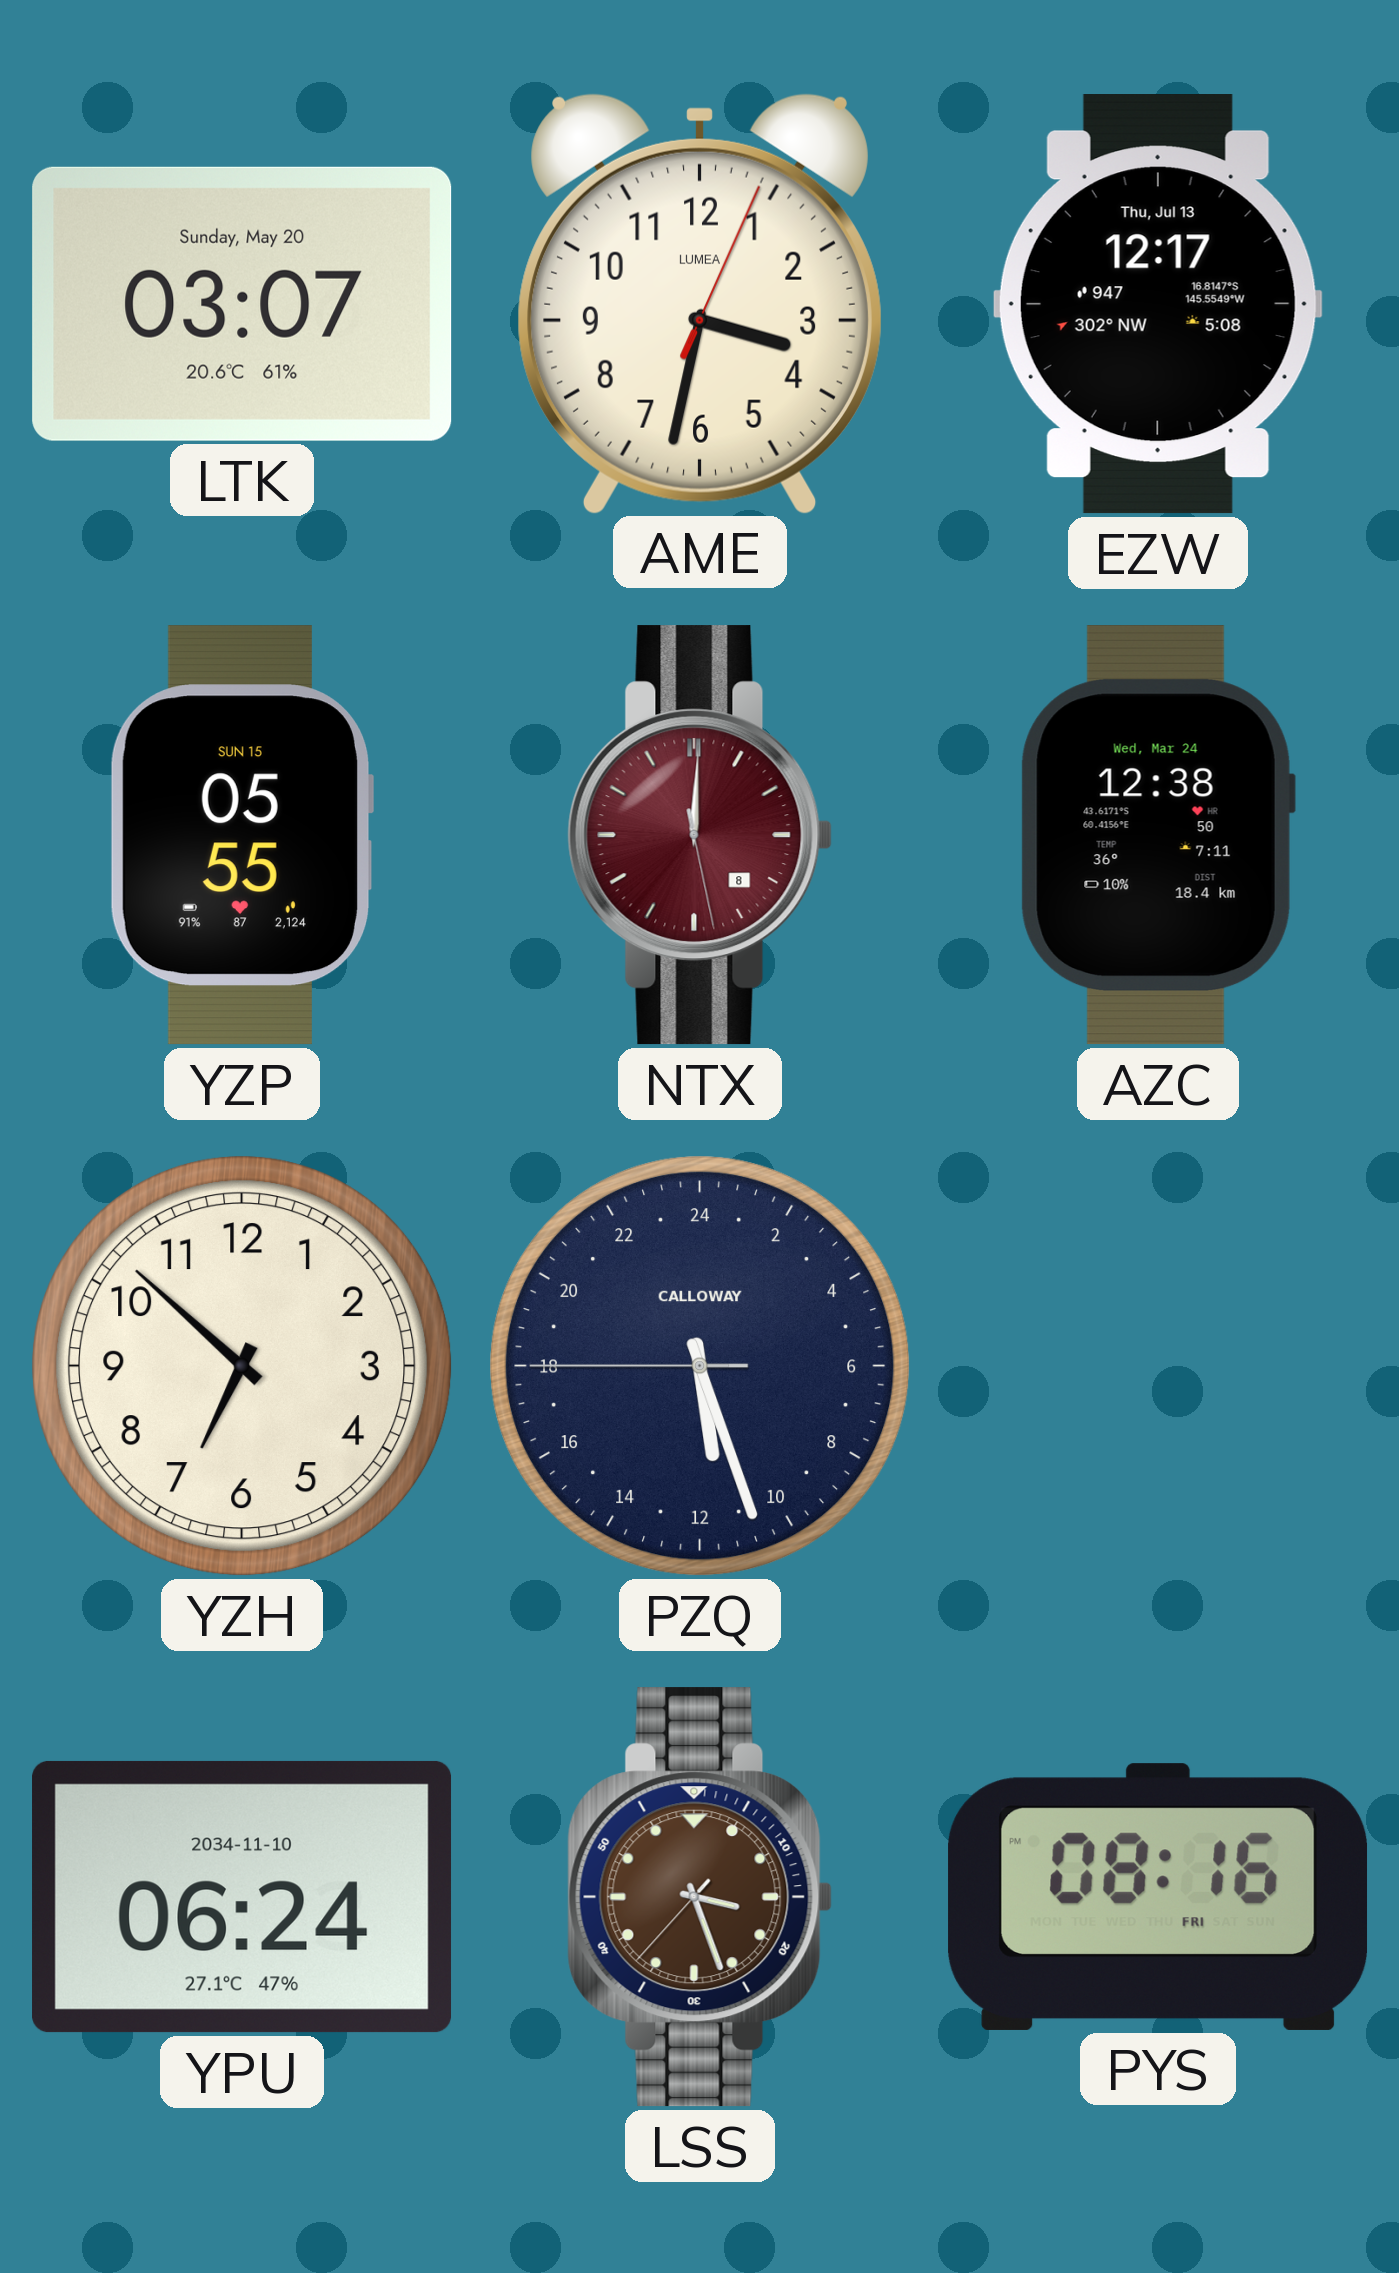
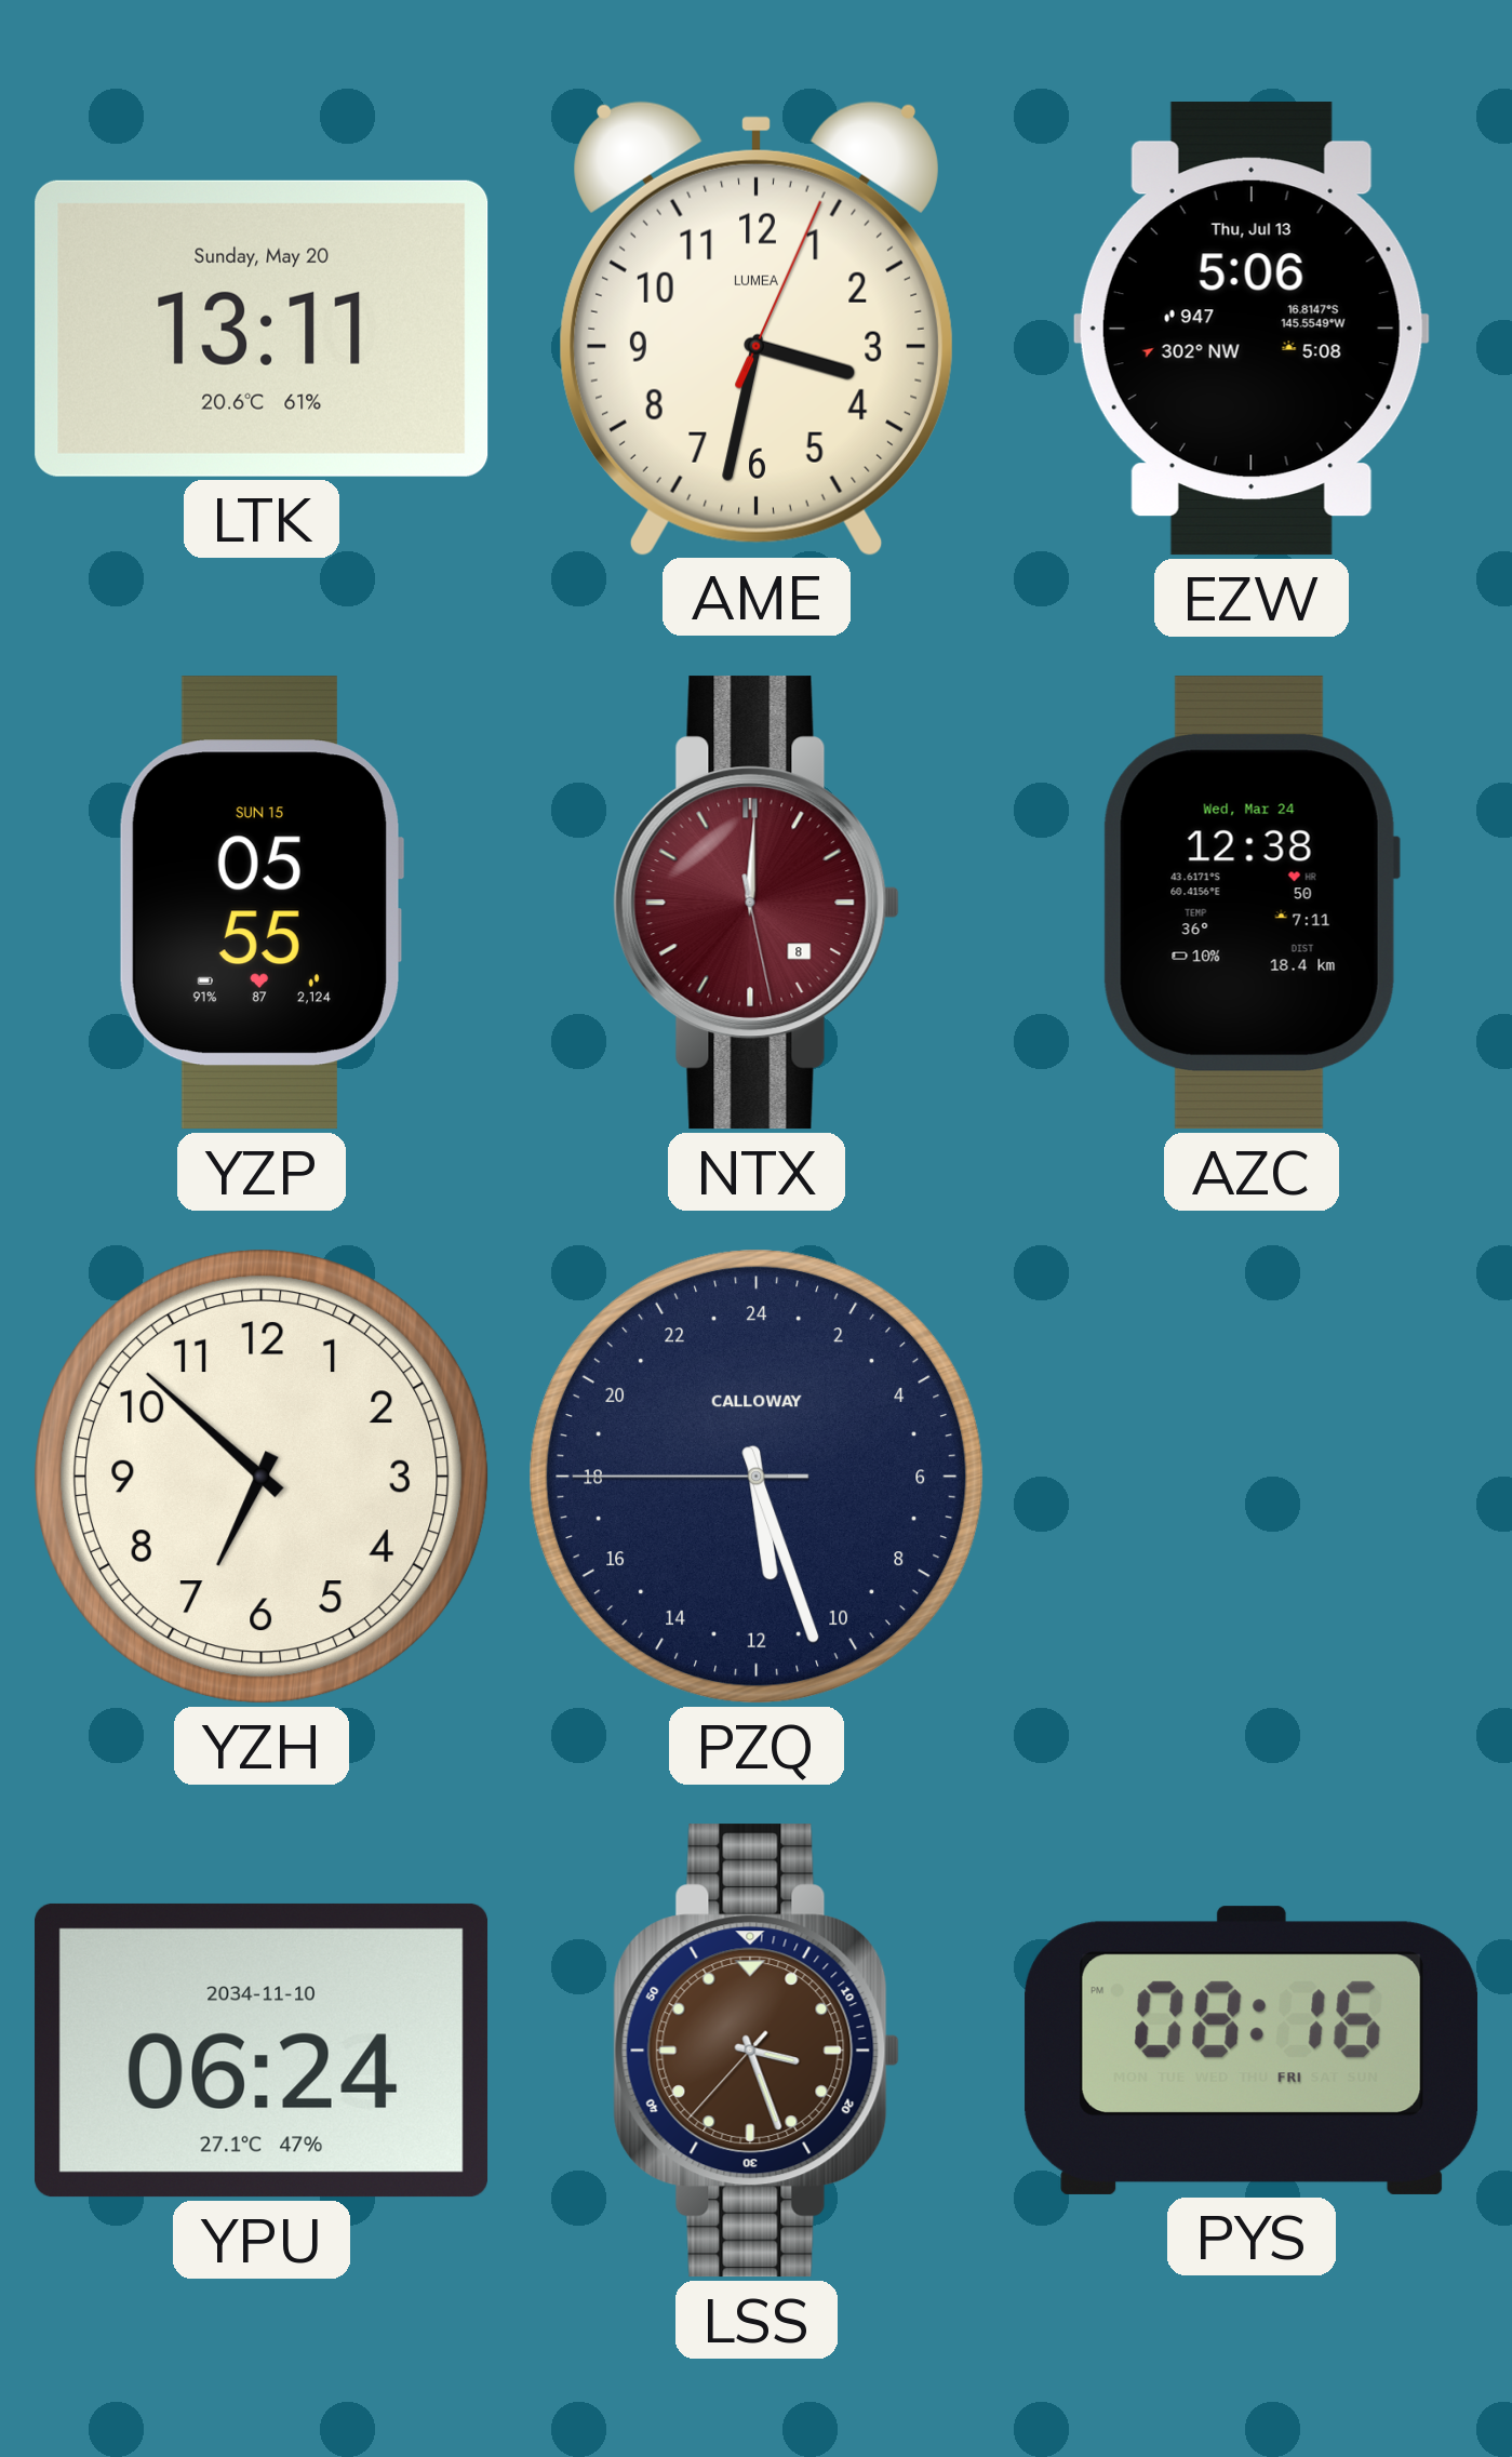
LTK: 03:07 -> 13:11
EZW: 12:17 -> 5:06
